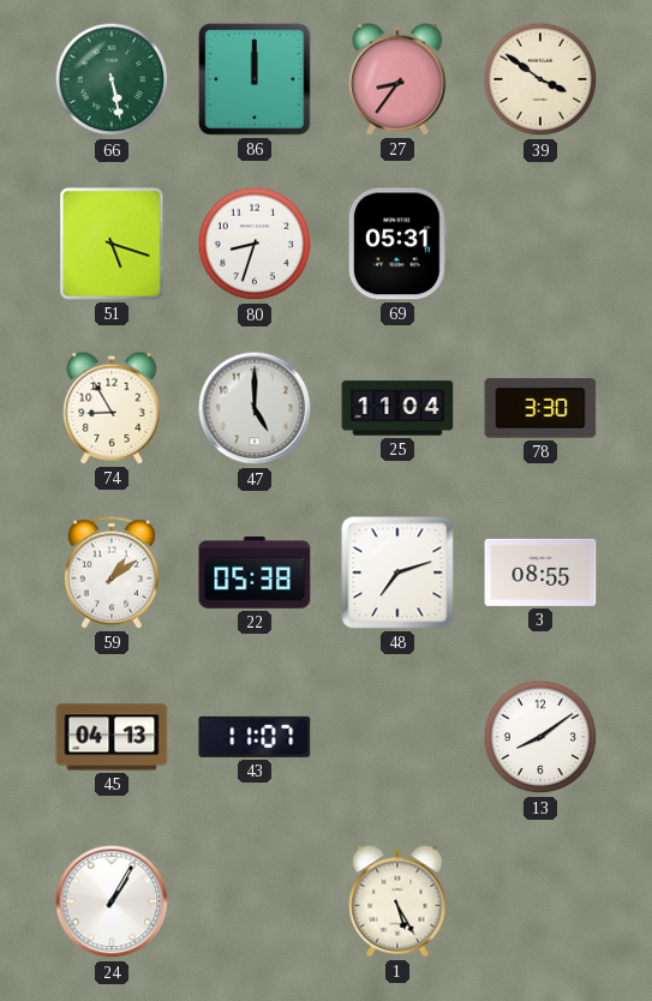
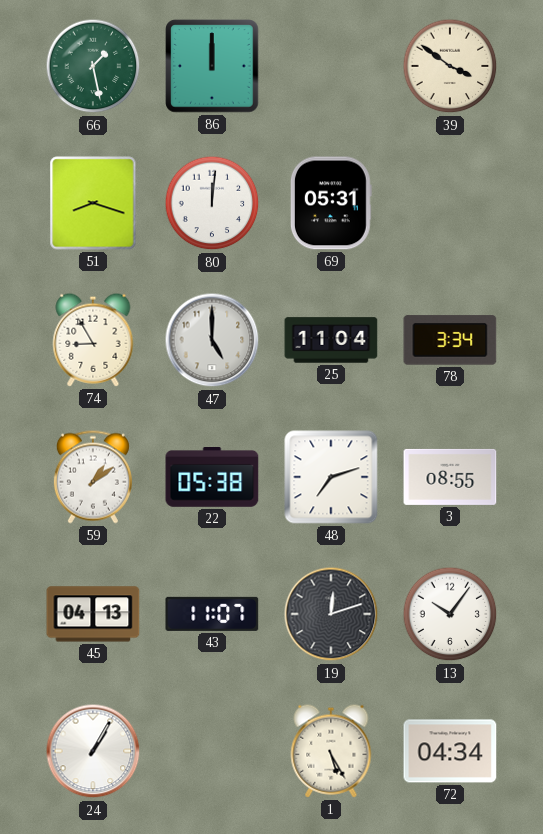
66: 5:28 -> 1:28
27: 8:36 -> none
51: 5:18 -> 8:18
80: 8:33 -> 12:01
78: 3:30 -> 3:34
19: none -> 12:12
13: 8:09 -> 10:06
72: none -> 04:34
